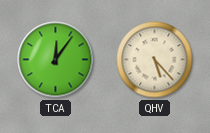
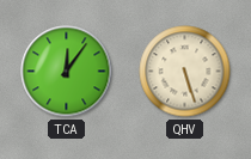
QHV: 5:23 -> 5:27
